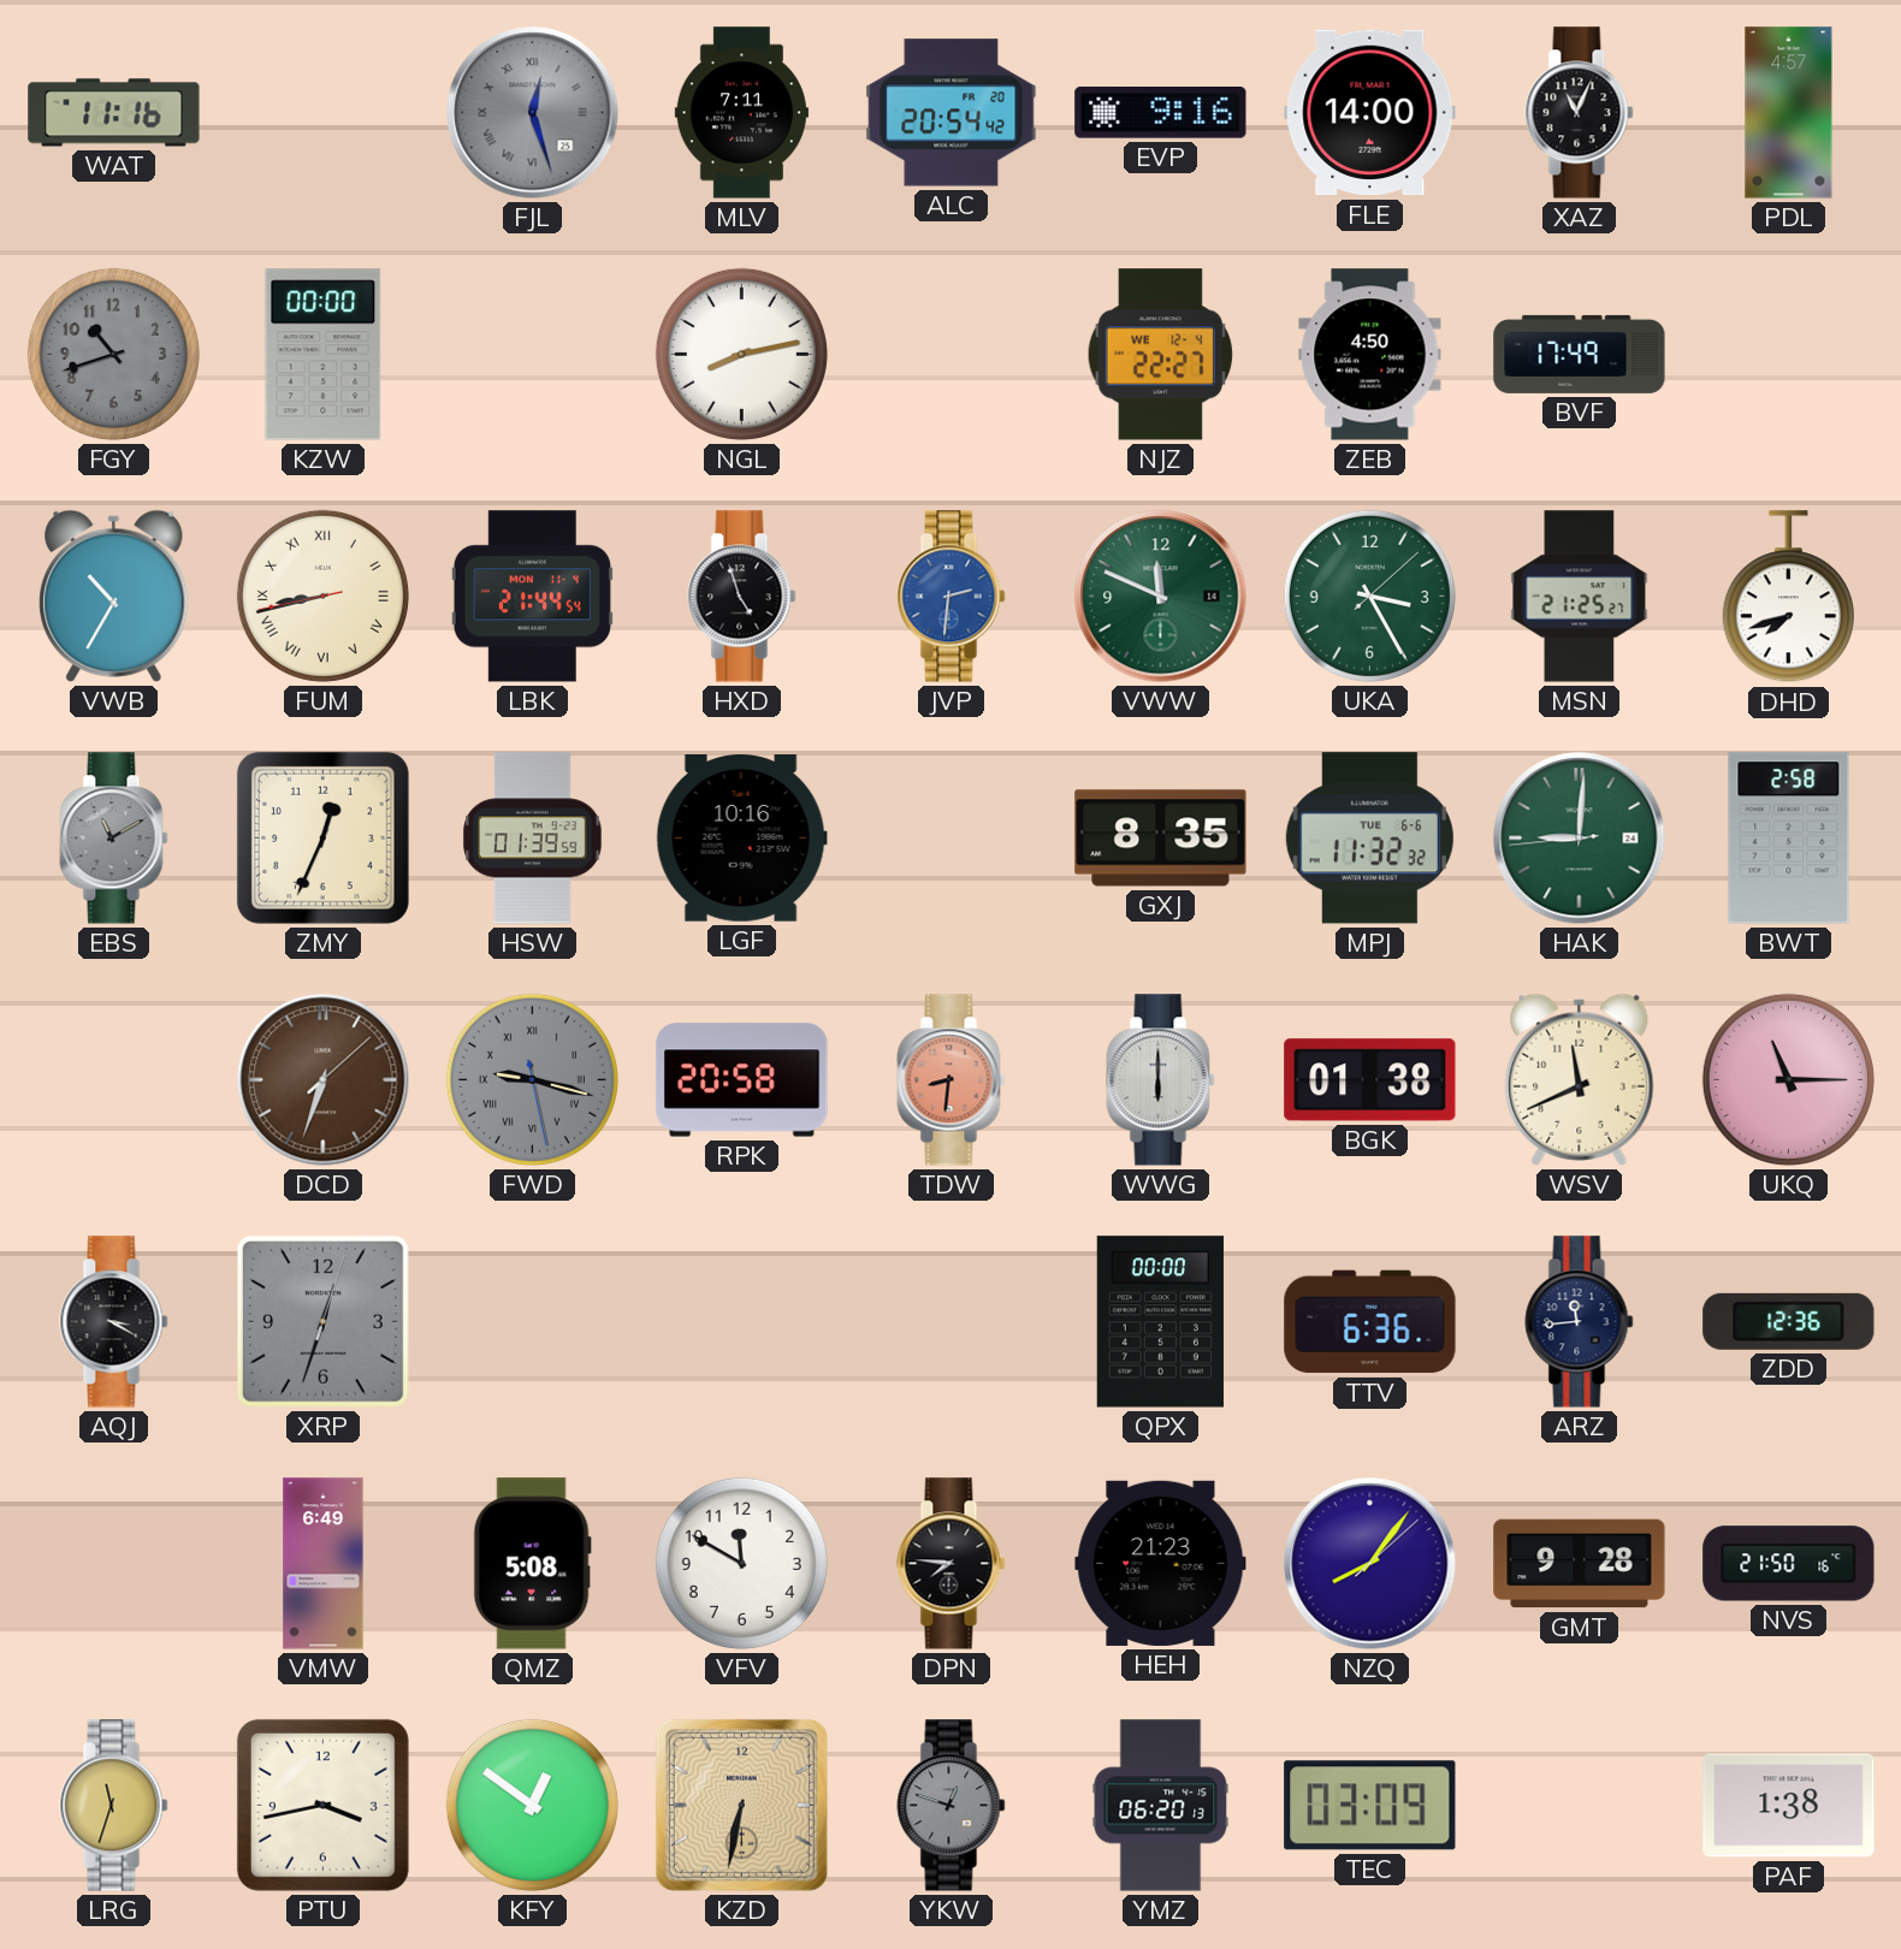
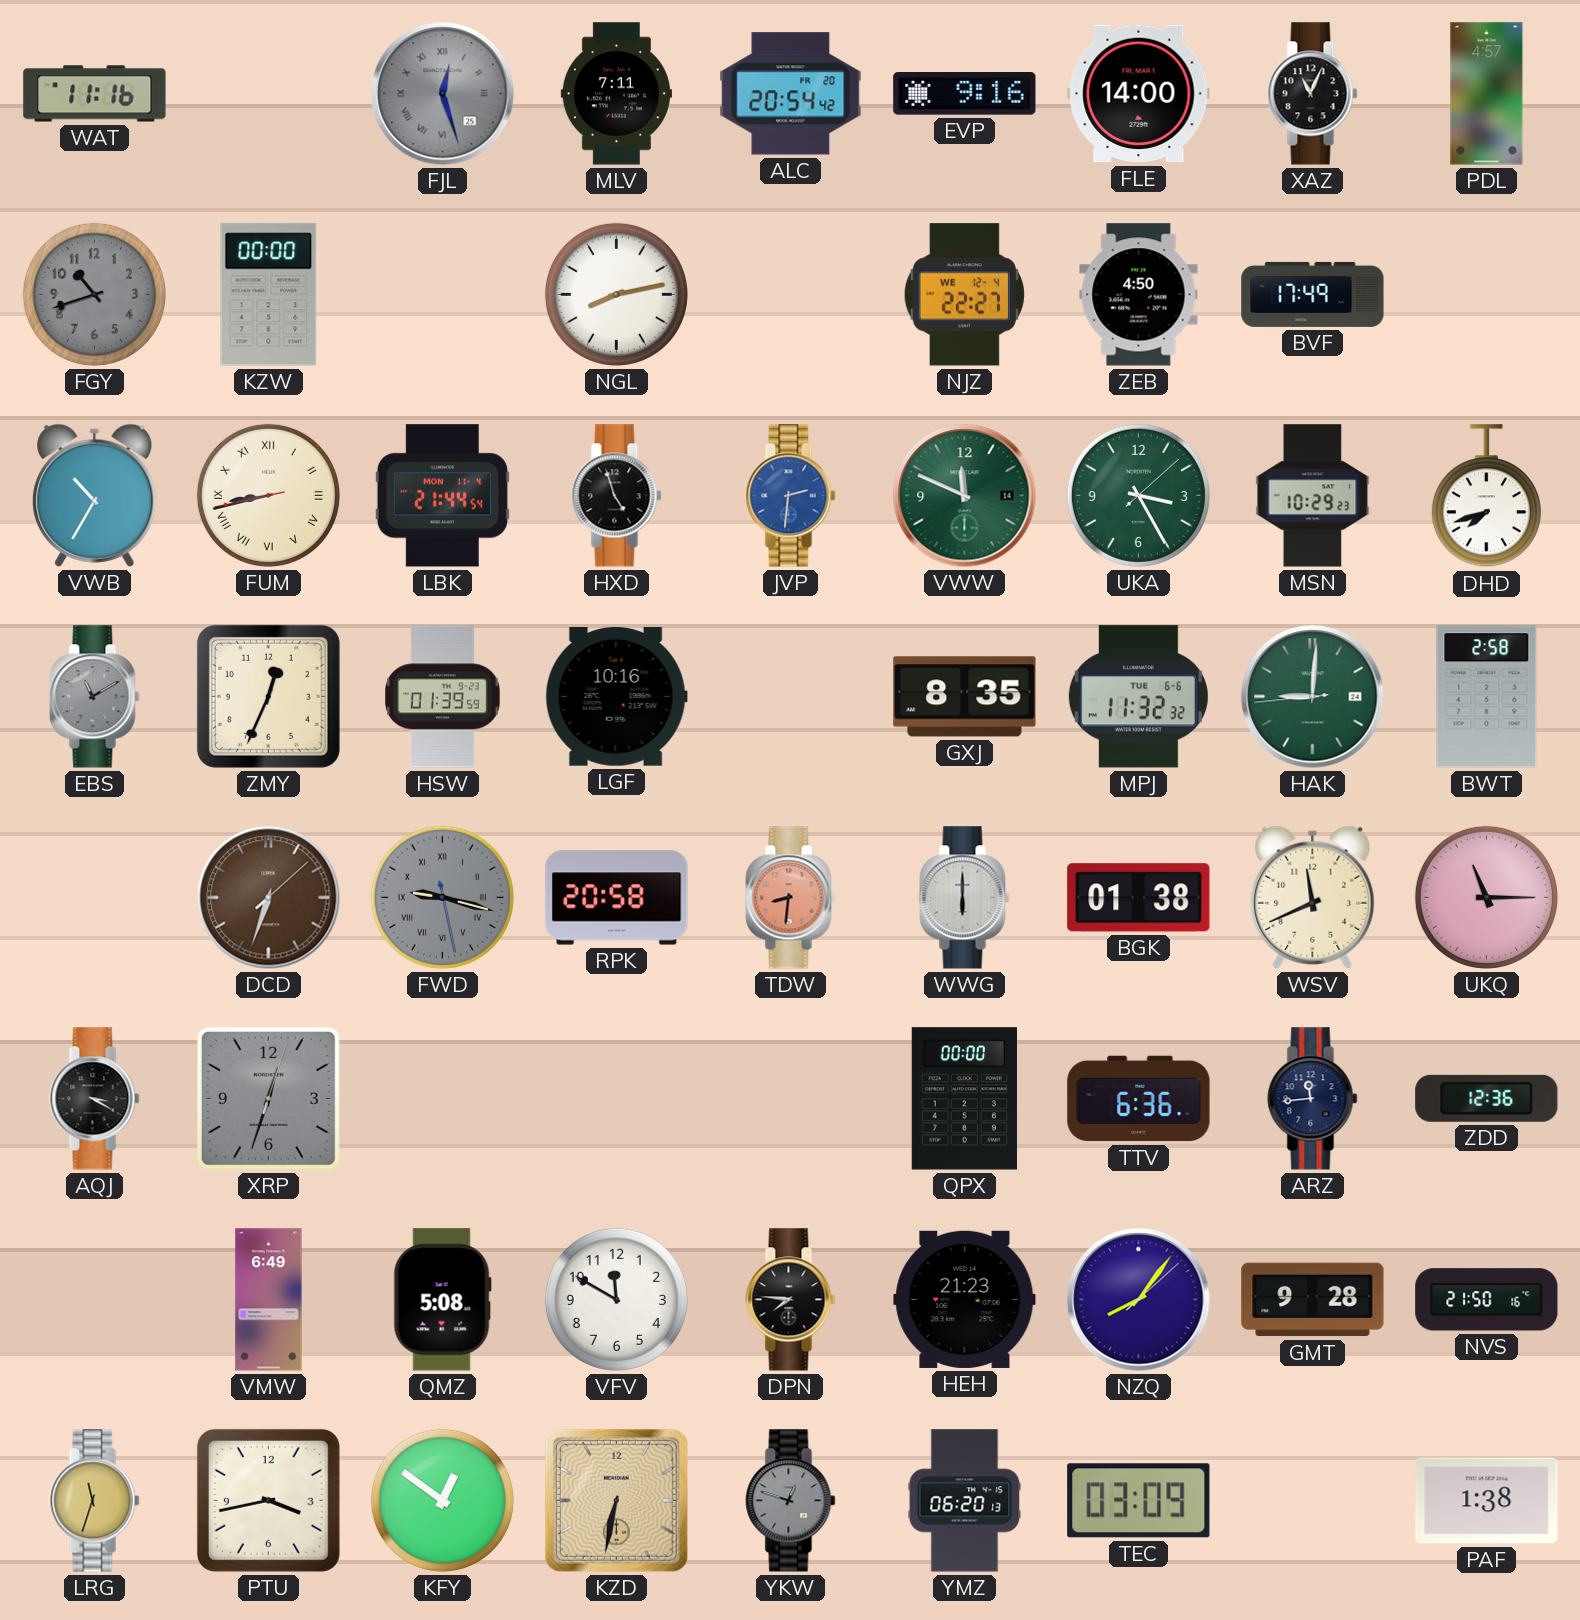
MSN: 21:25 -> 10:29
